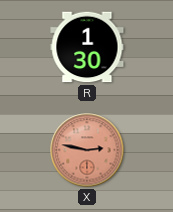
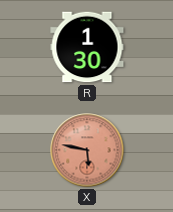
X: 2:47 -> 5:47
